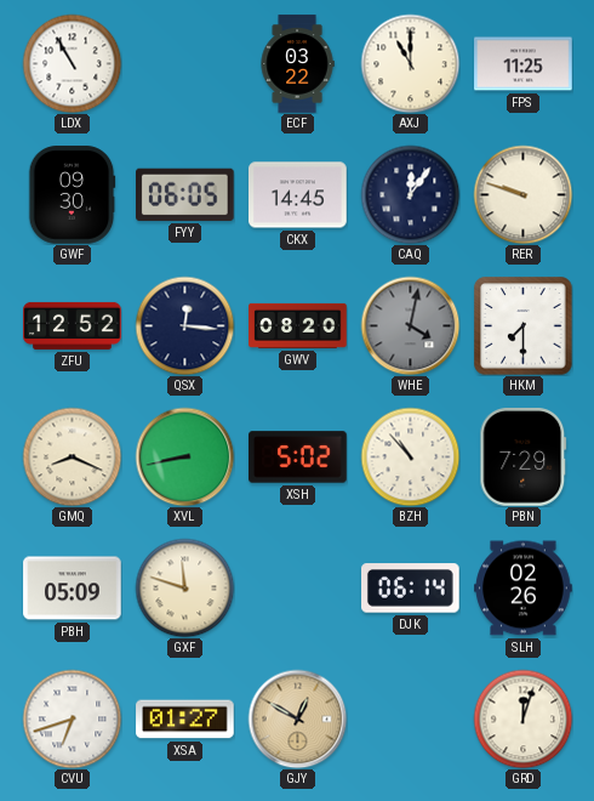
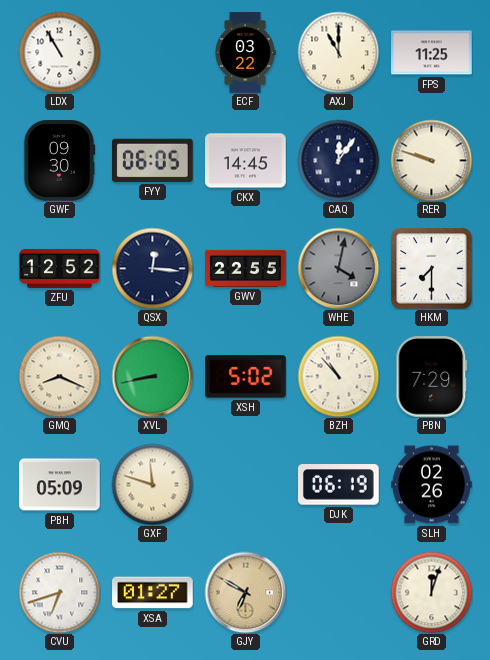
GWV: 08:20 -> 22:55
DJK: 06:14 -> 06:19
GJY: 12:50 -> 6:50
